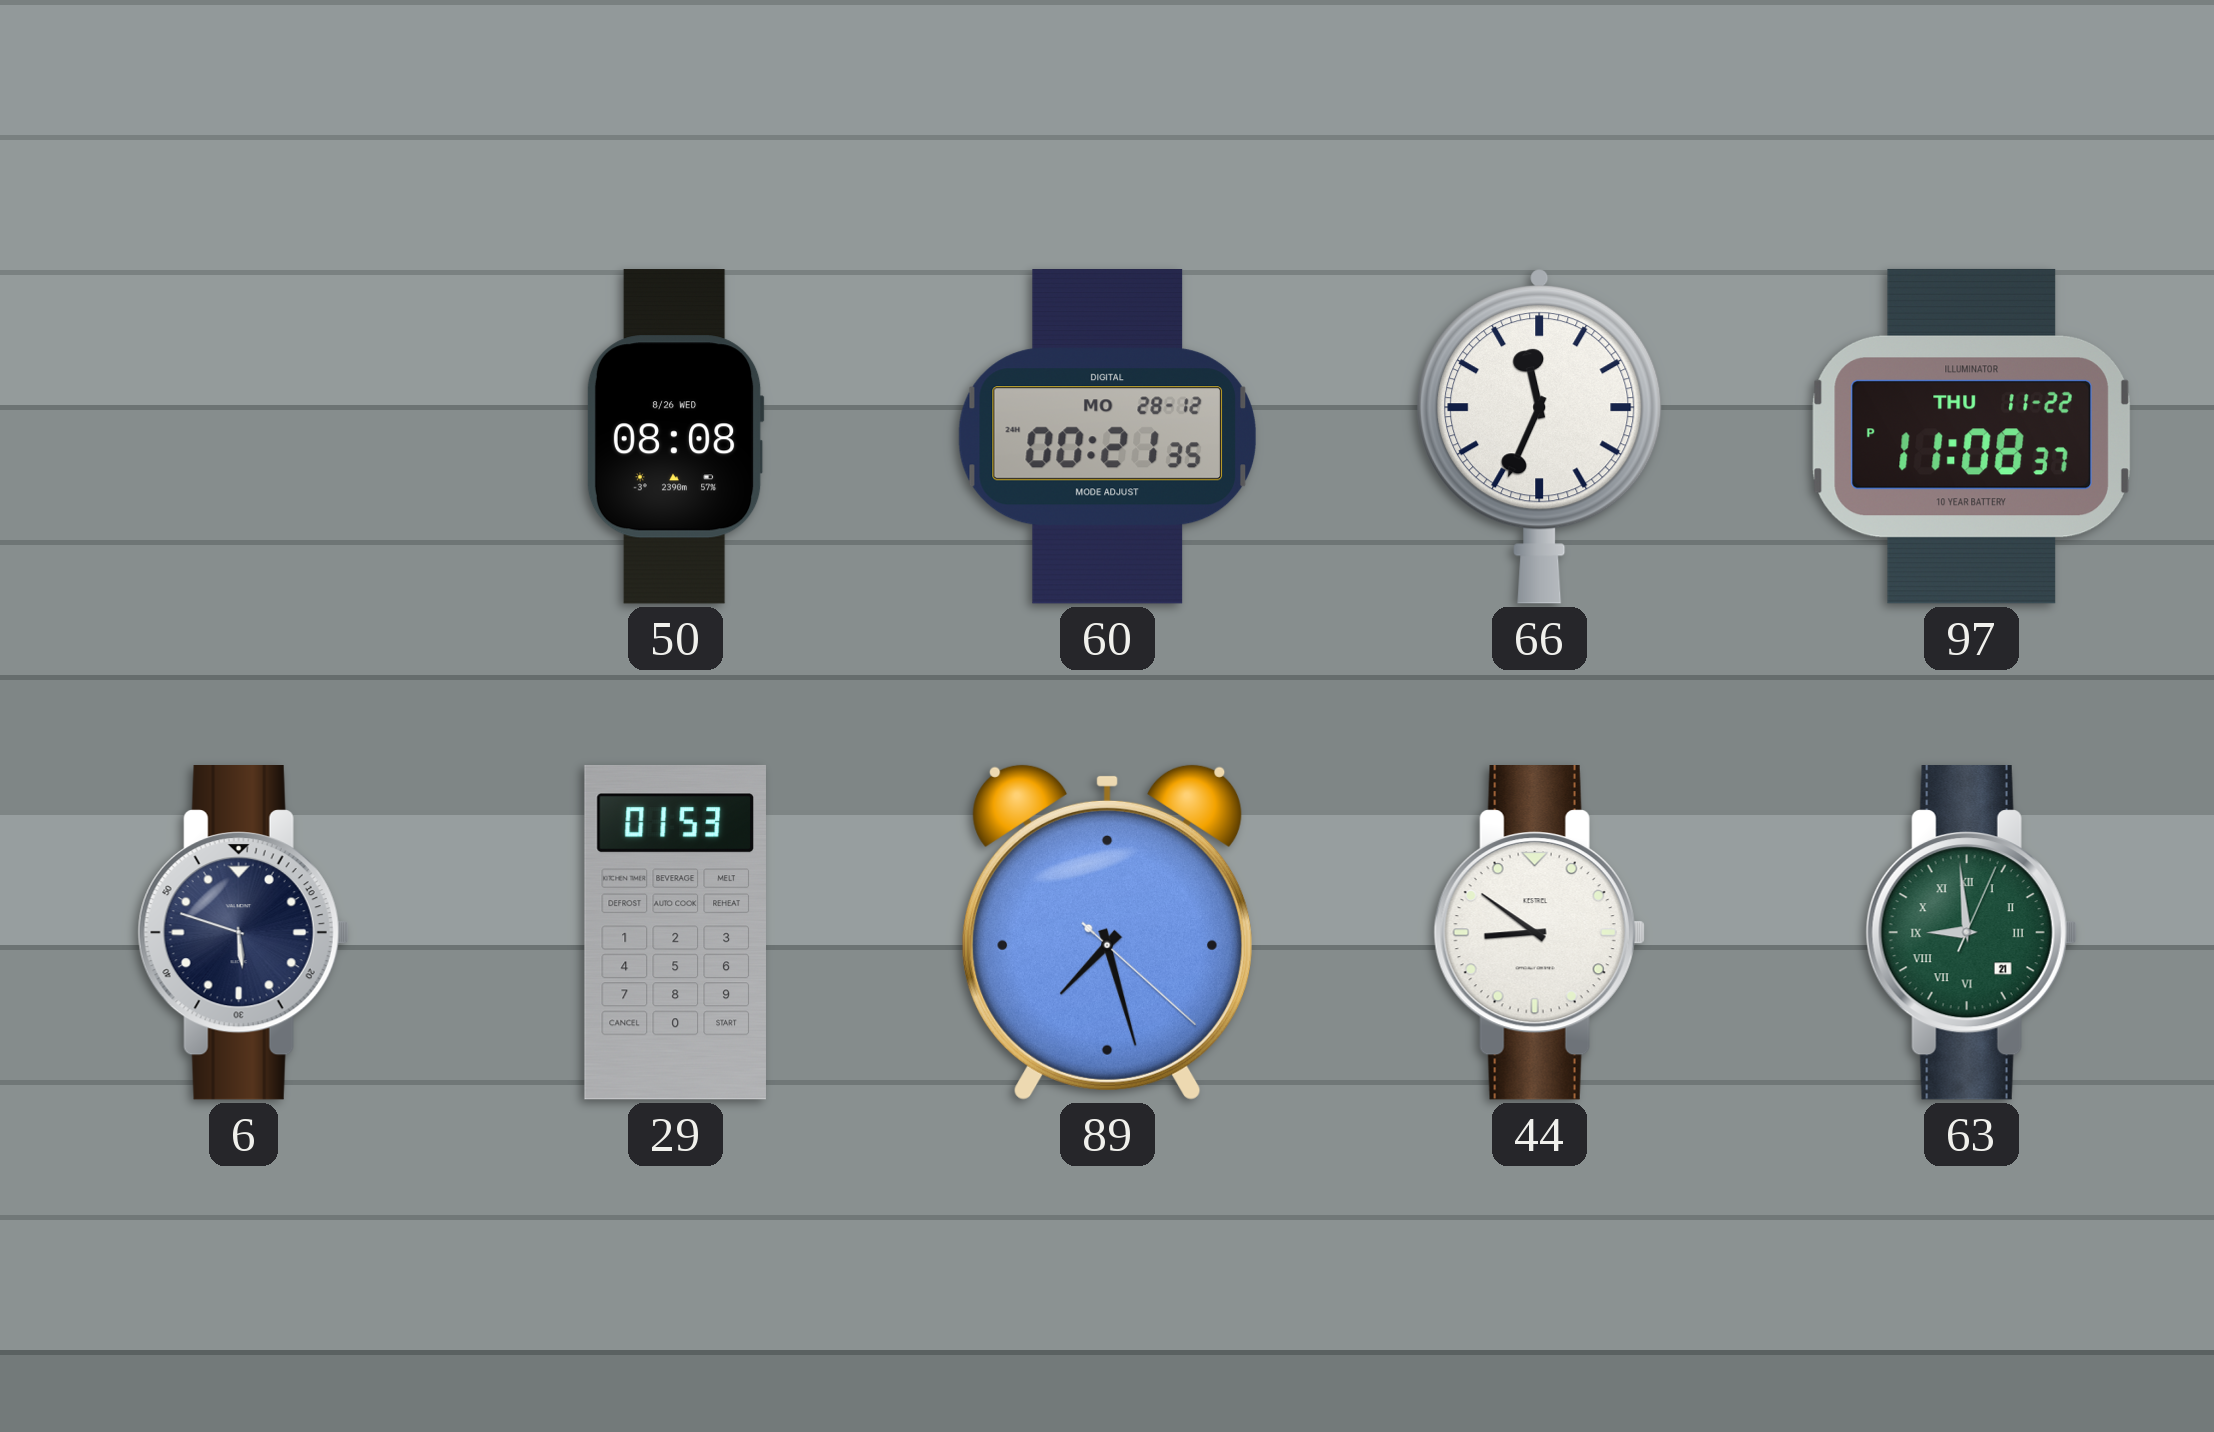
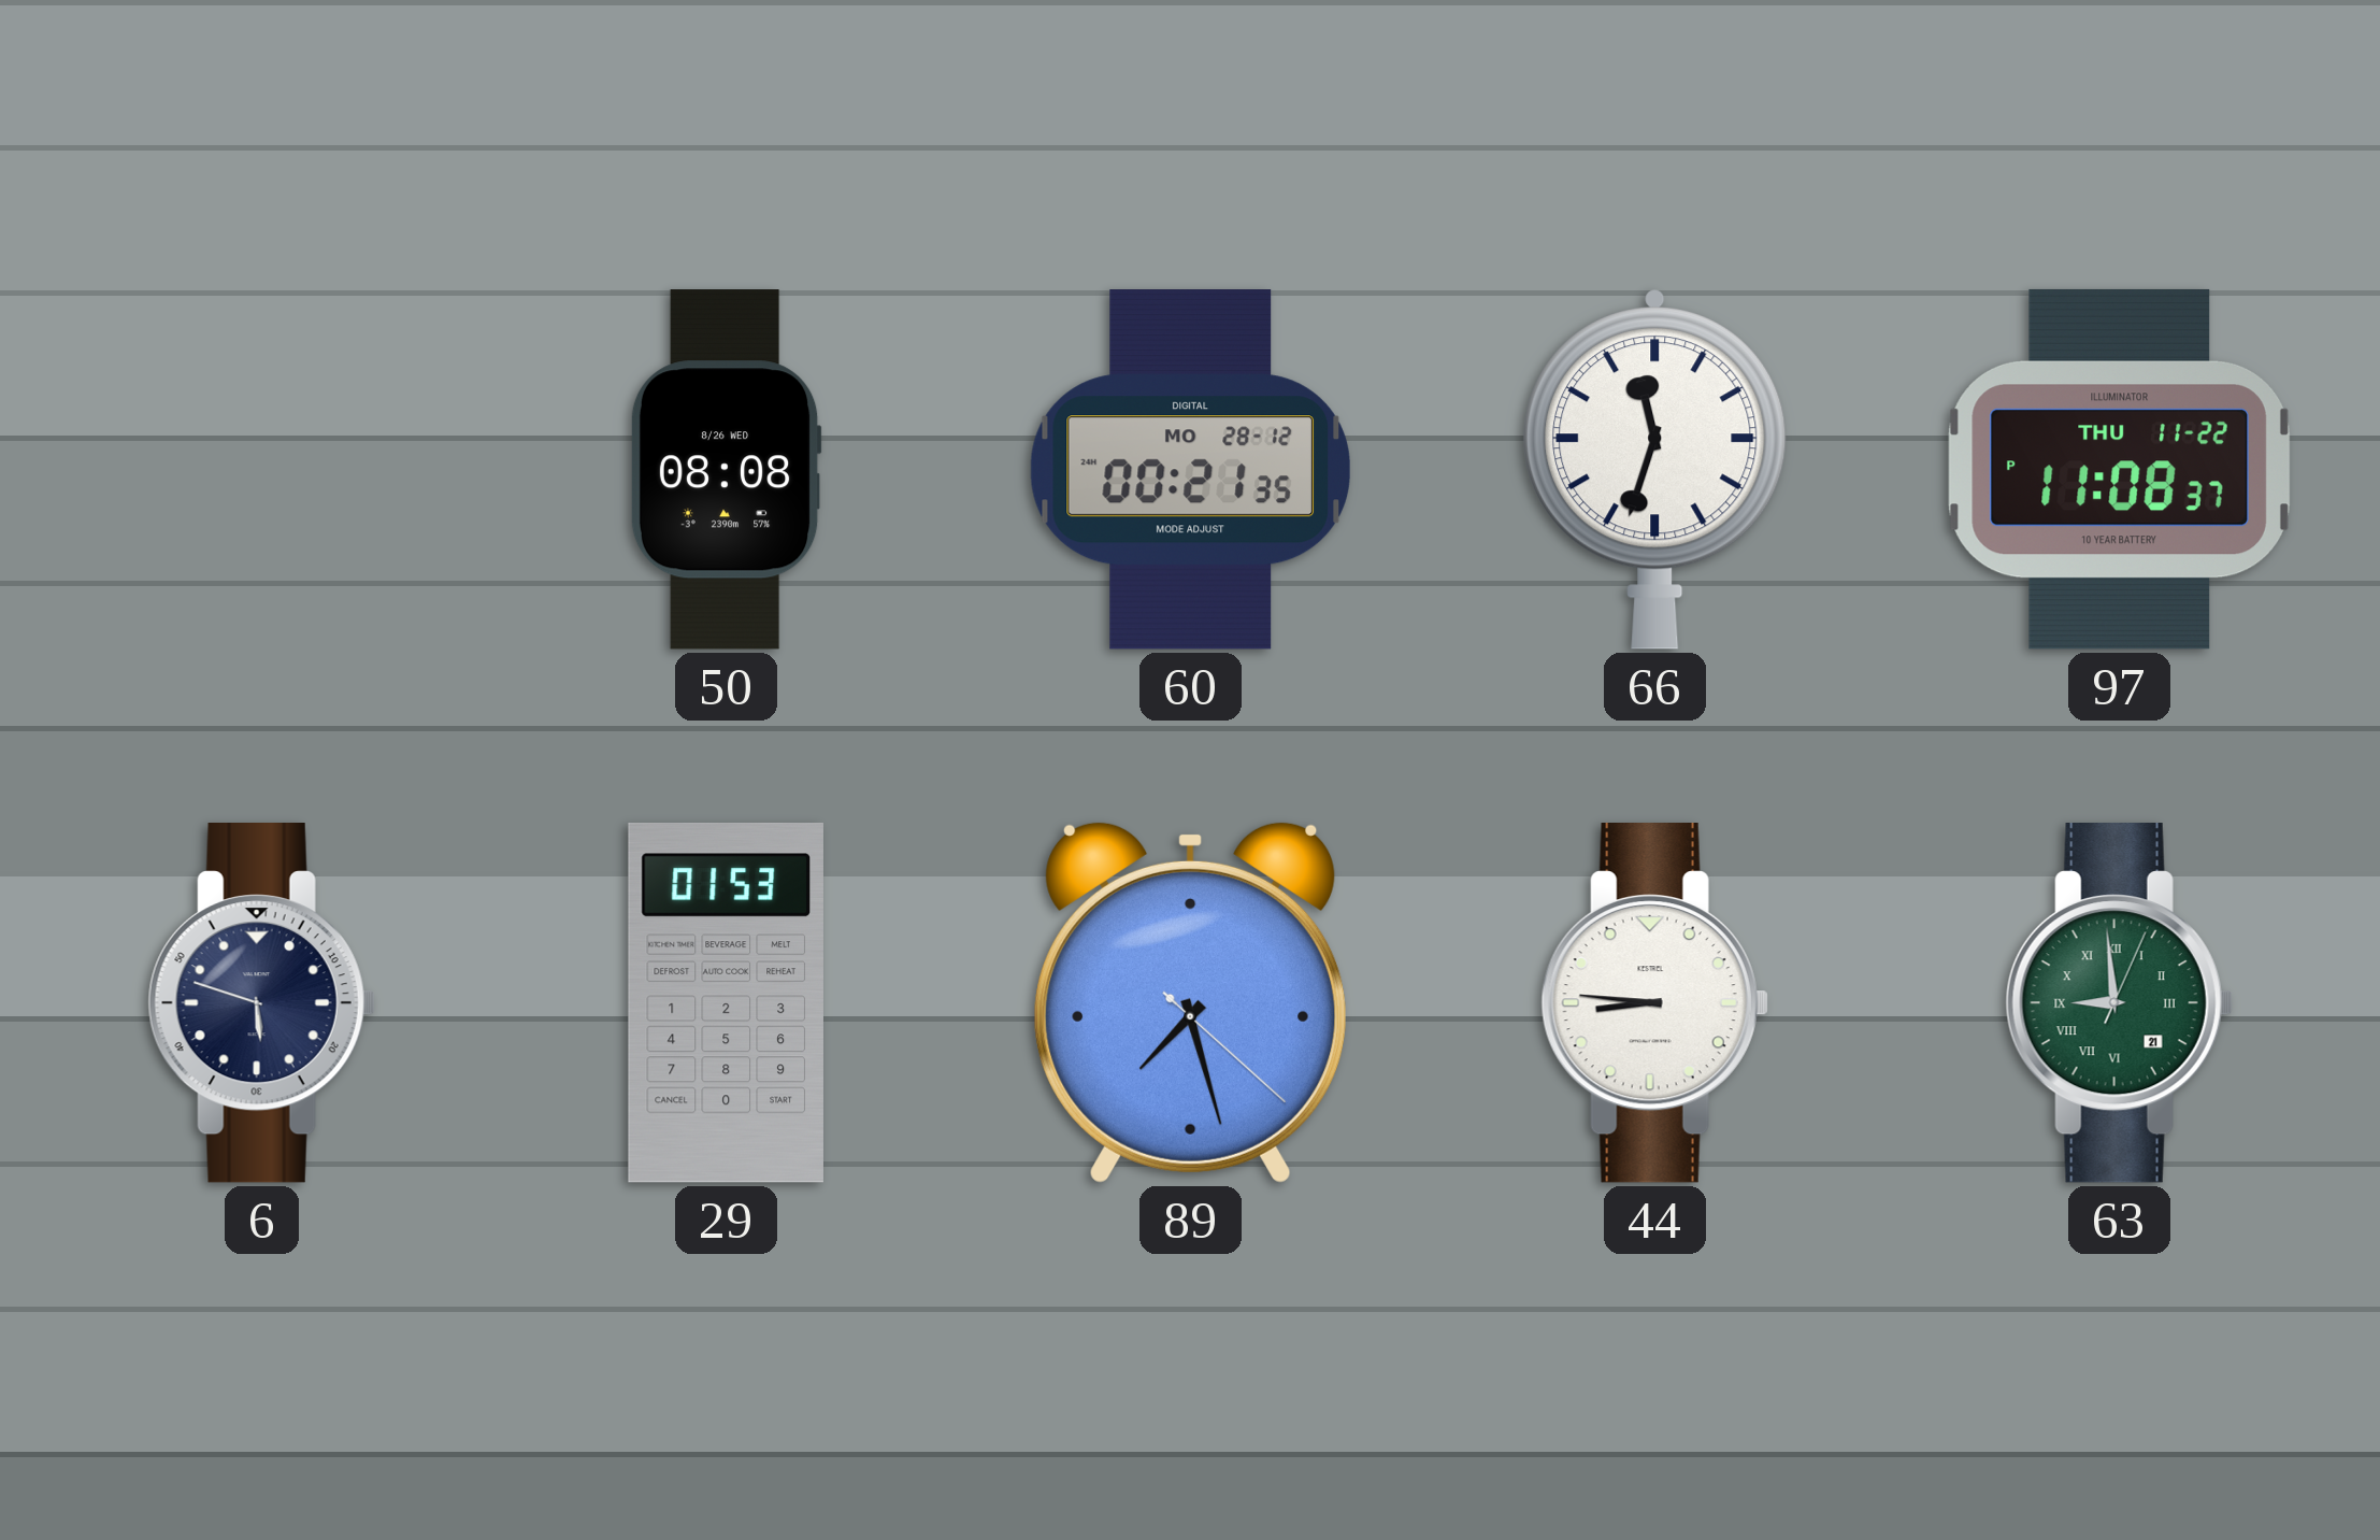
66: 11:34 -> 11:33
44: 8:51 -> 8:46
